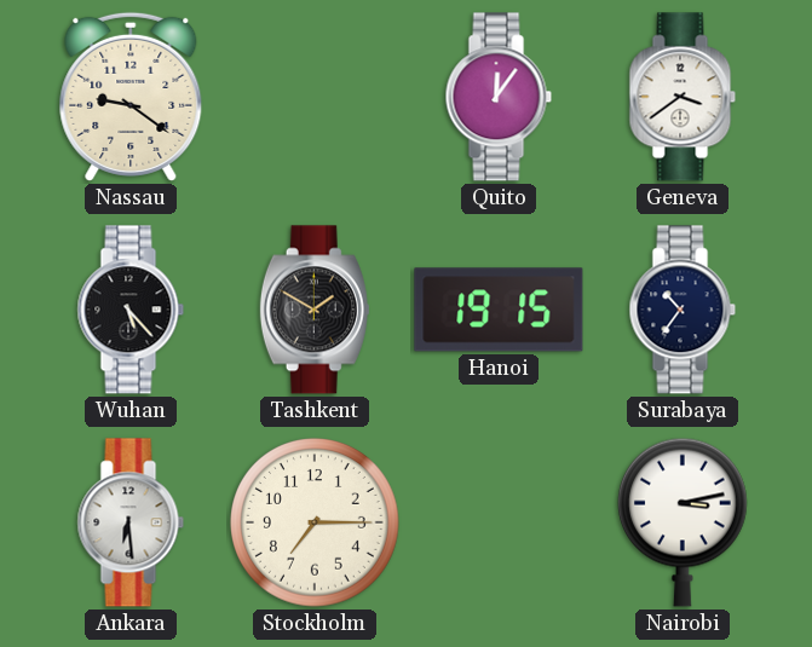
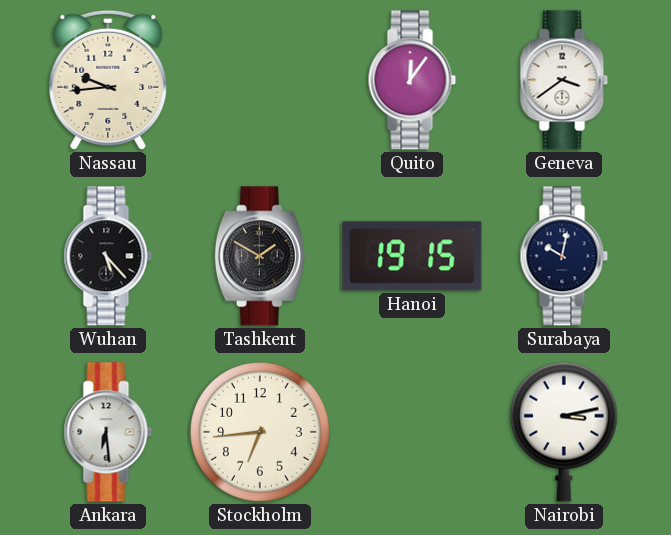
Nassau: 9:21 -> 9:44
Surabaya: 10:36 -> 10:02
Stockholm: 7:15 -> 6:44
